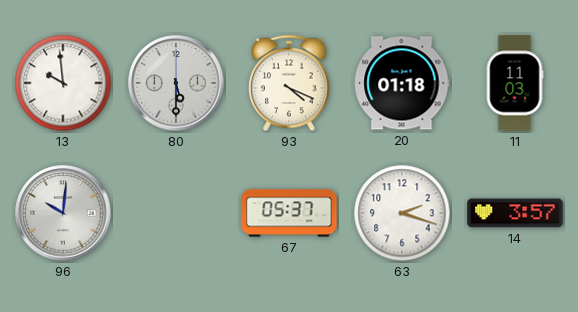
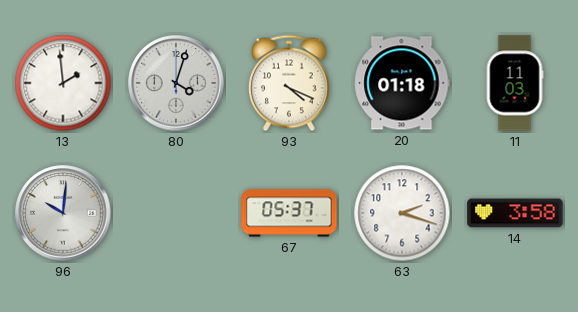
13: 9:59 -> 1:59
80: 5:30 -> 4:03
14: 3:57 -> 3:58
